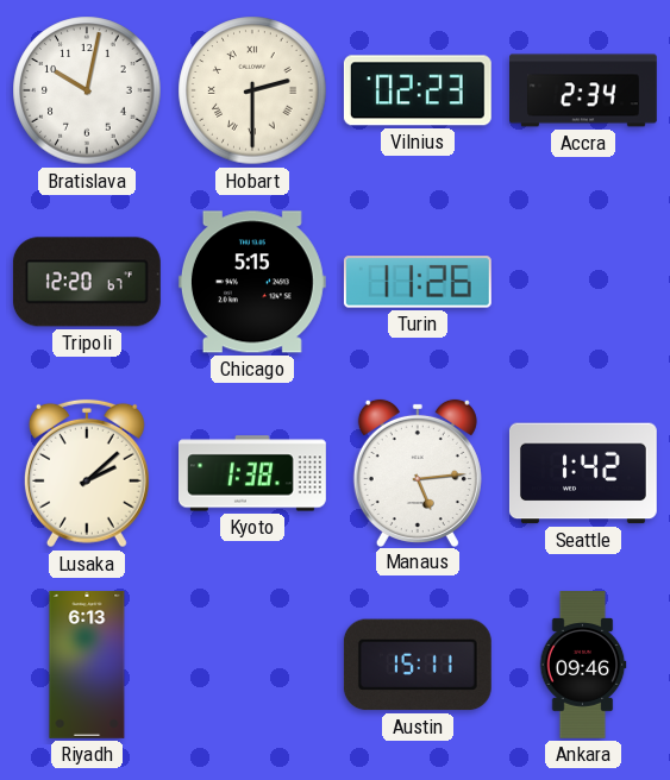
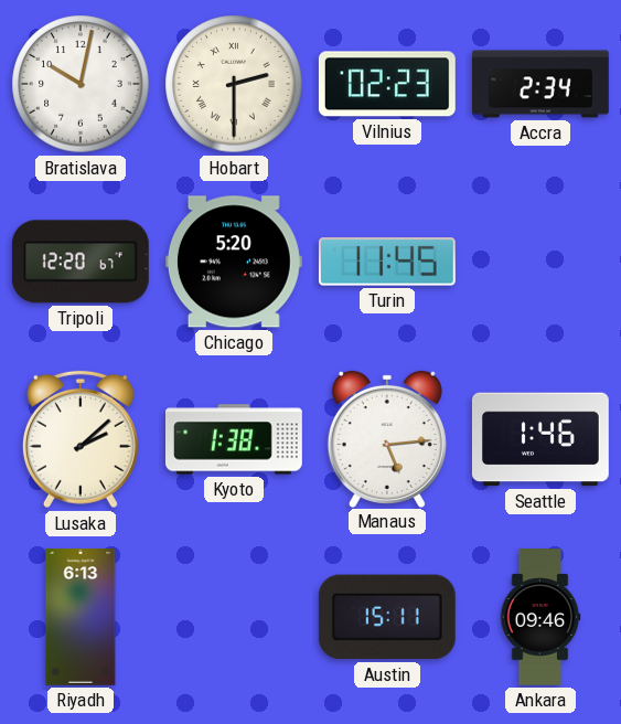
Chicago: 5:15 -> 5:20
Turin: 11:26 -> 11:45
Seattle: 1:42 -> 1:46
